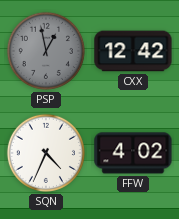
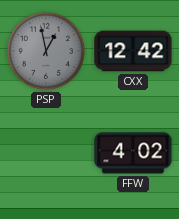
SQN: 4:34 -> none
